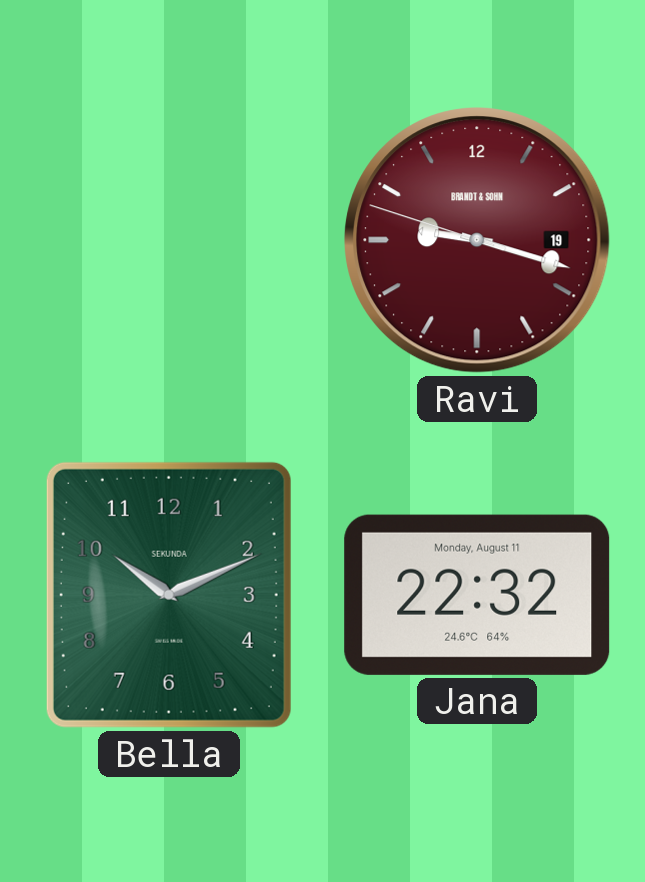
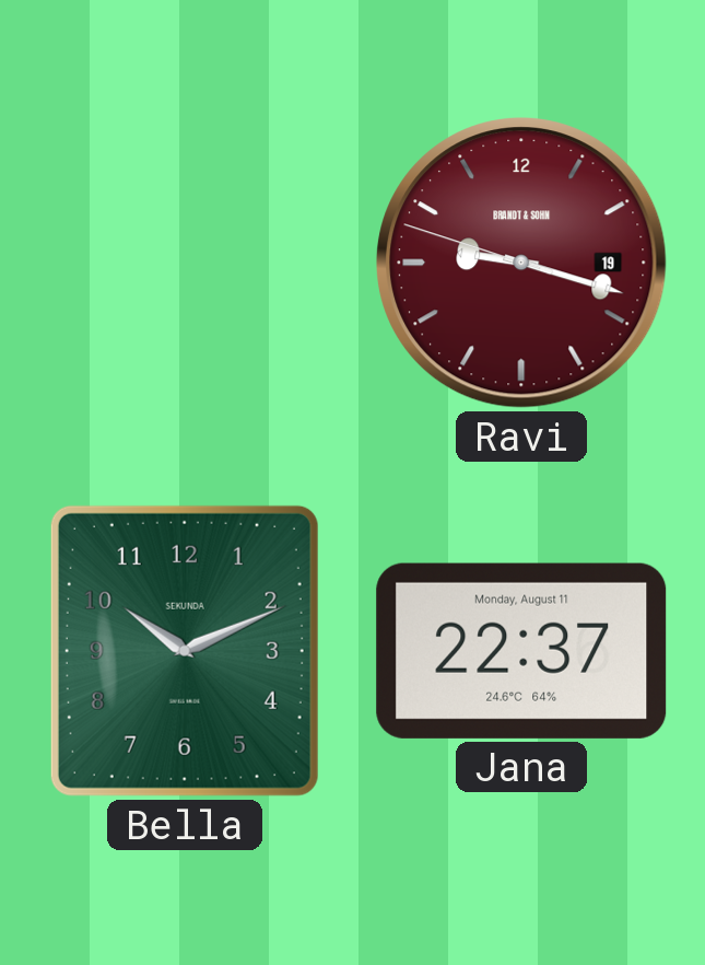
Jana: 22:32 -> 22:37
